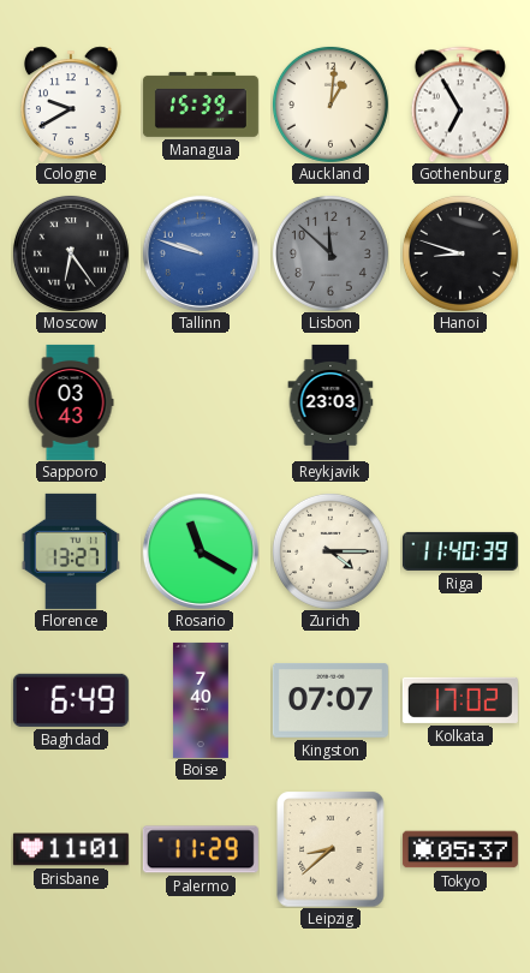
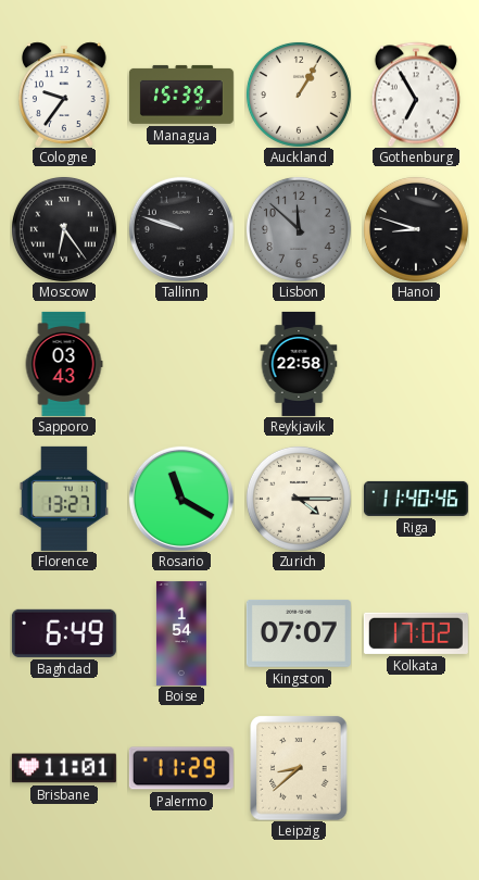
Cologne: 9:40 -> 9:36
Auckland: 1:01 -> 1:05
Tallinn dial: blue -> black
Reykjavik: 23:03 -> 22:58
Riga: 11:40:39 -> 11:40:46
Boise: 7:40 -> 1:54
Tokyo: 05:37 -> none
